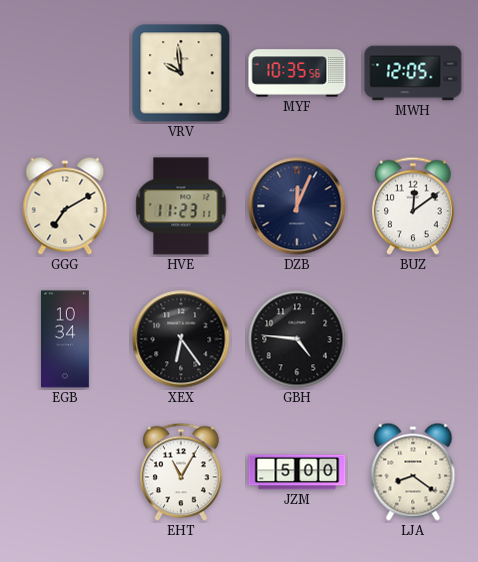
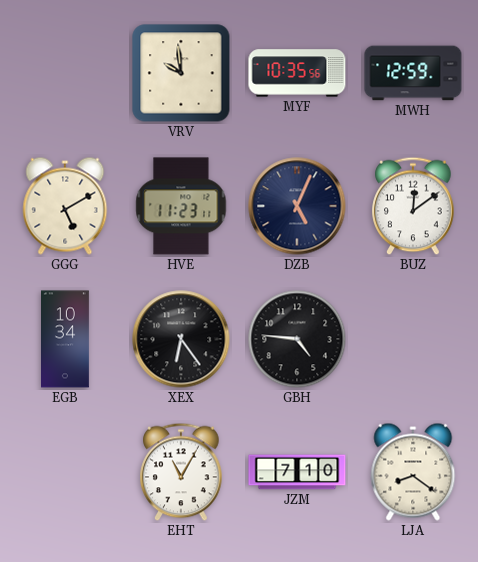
MWH: 12:05 -> 12:59
GGG: 7:10 -> 5:10
DZB: 12:04 -> 5:04
JZM: 5:00 -> 7:10
